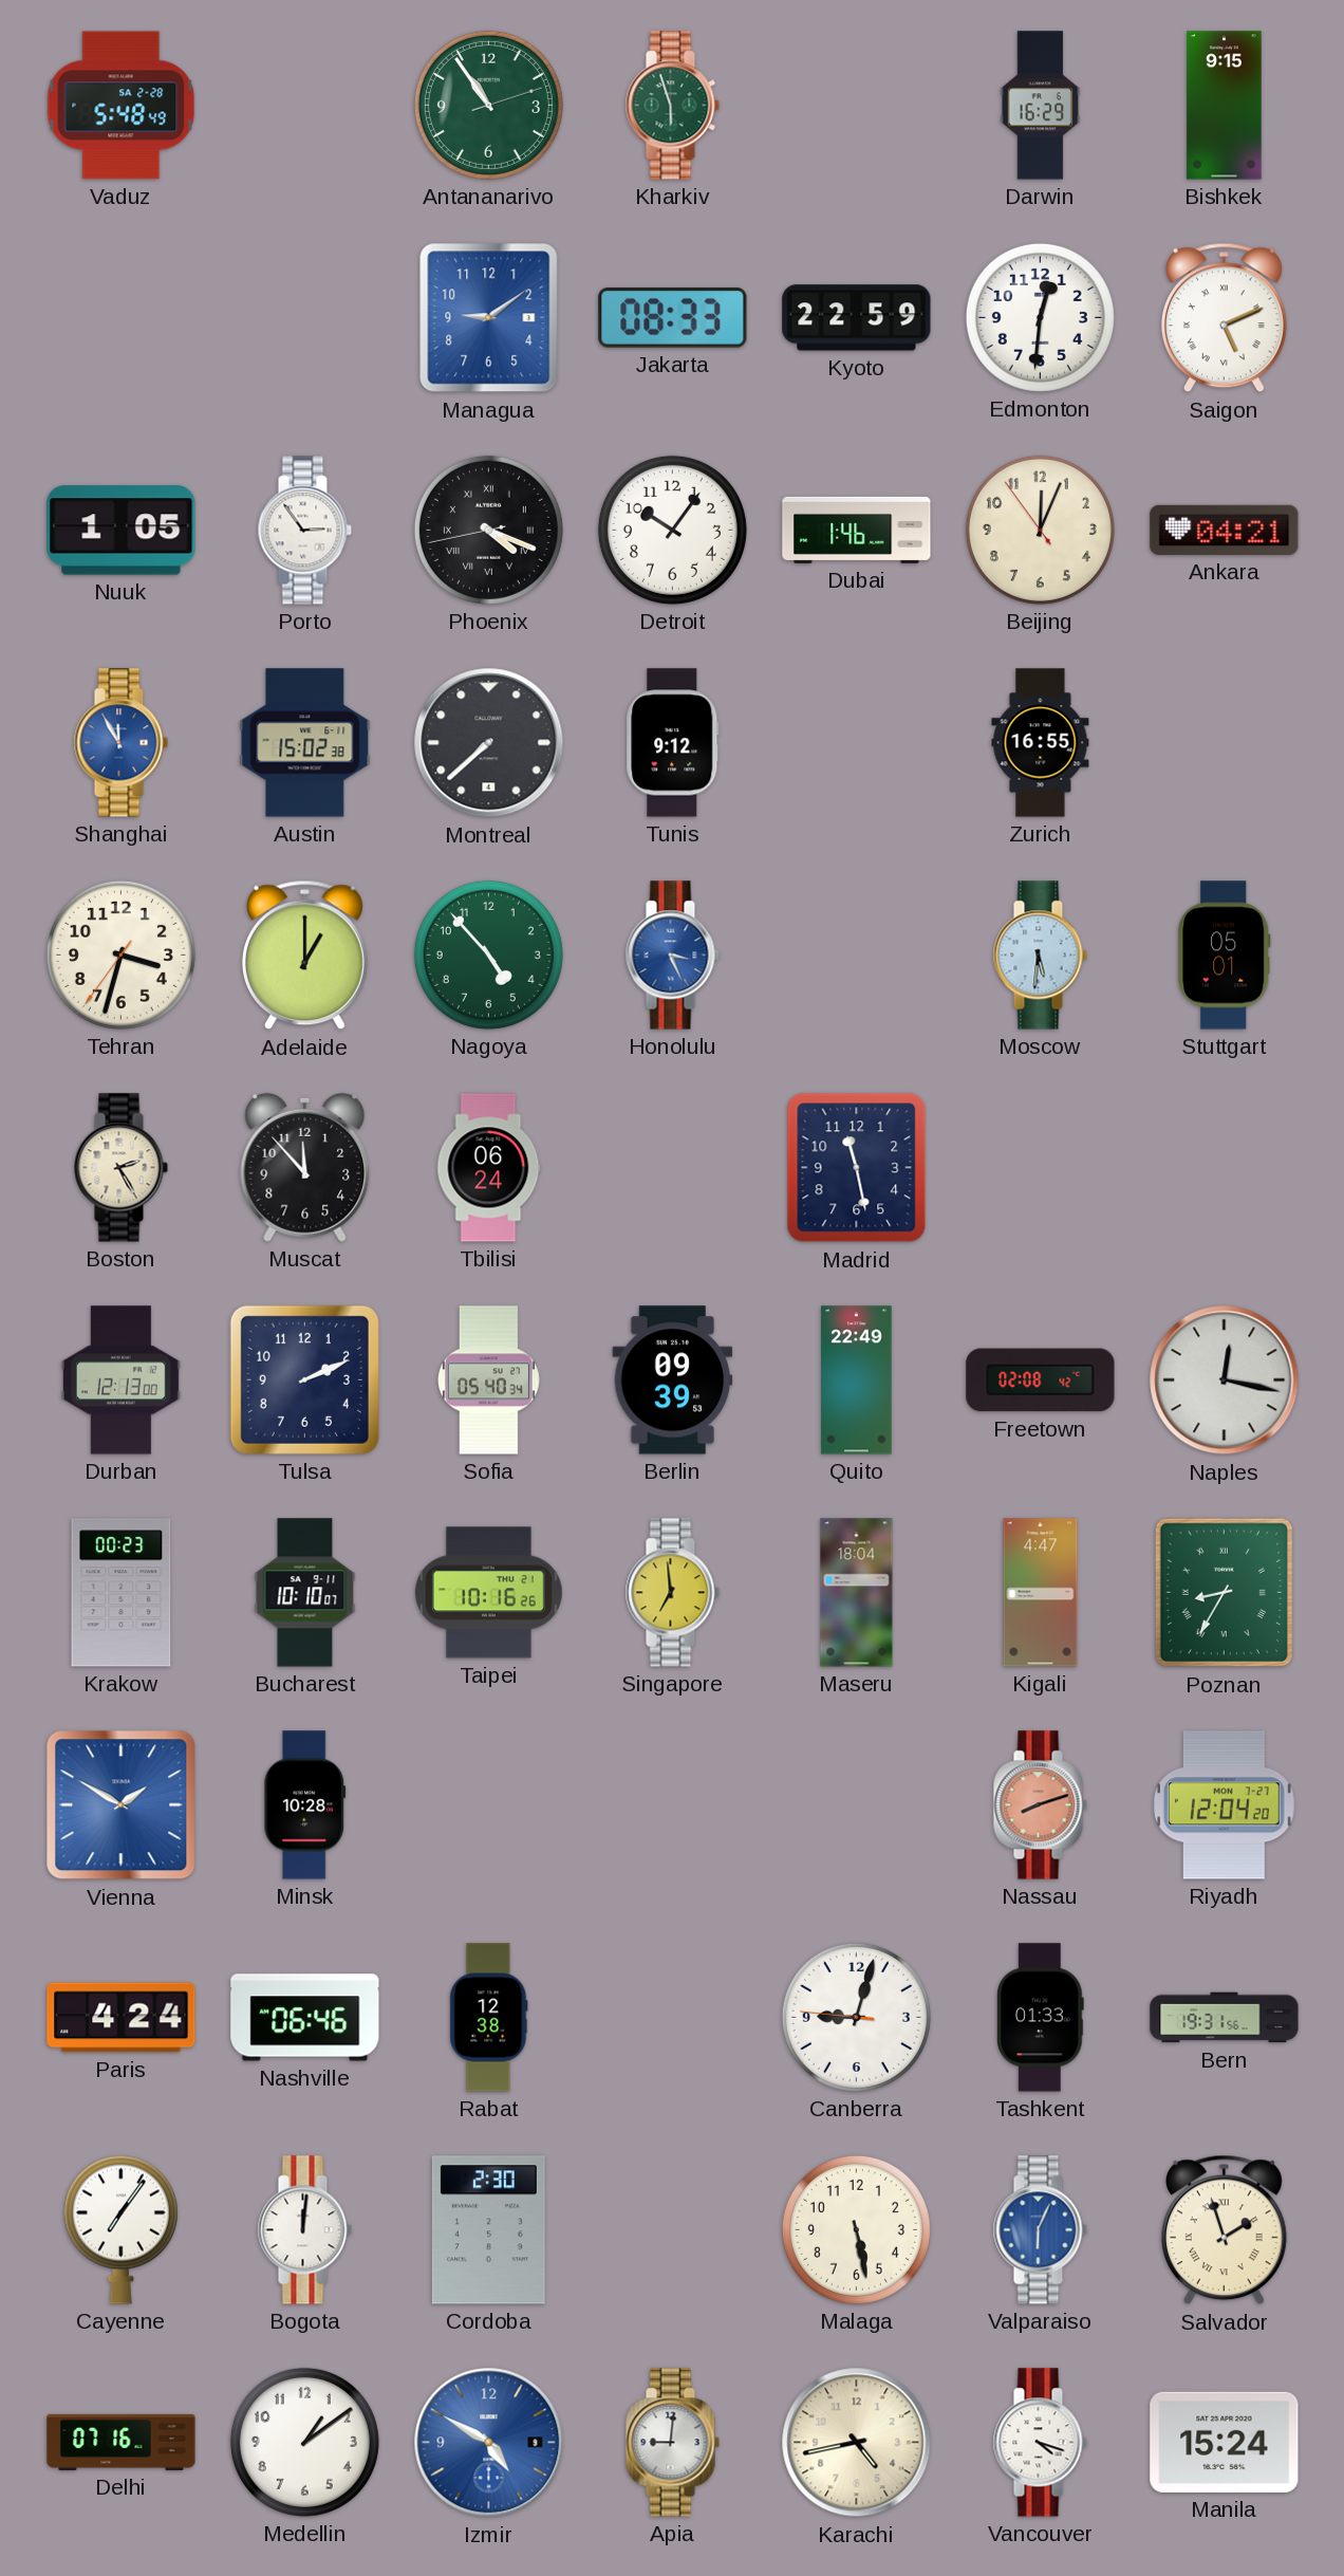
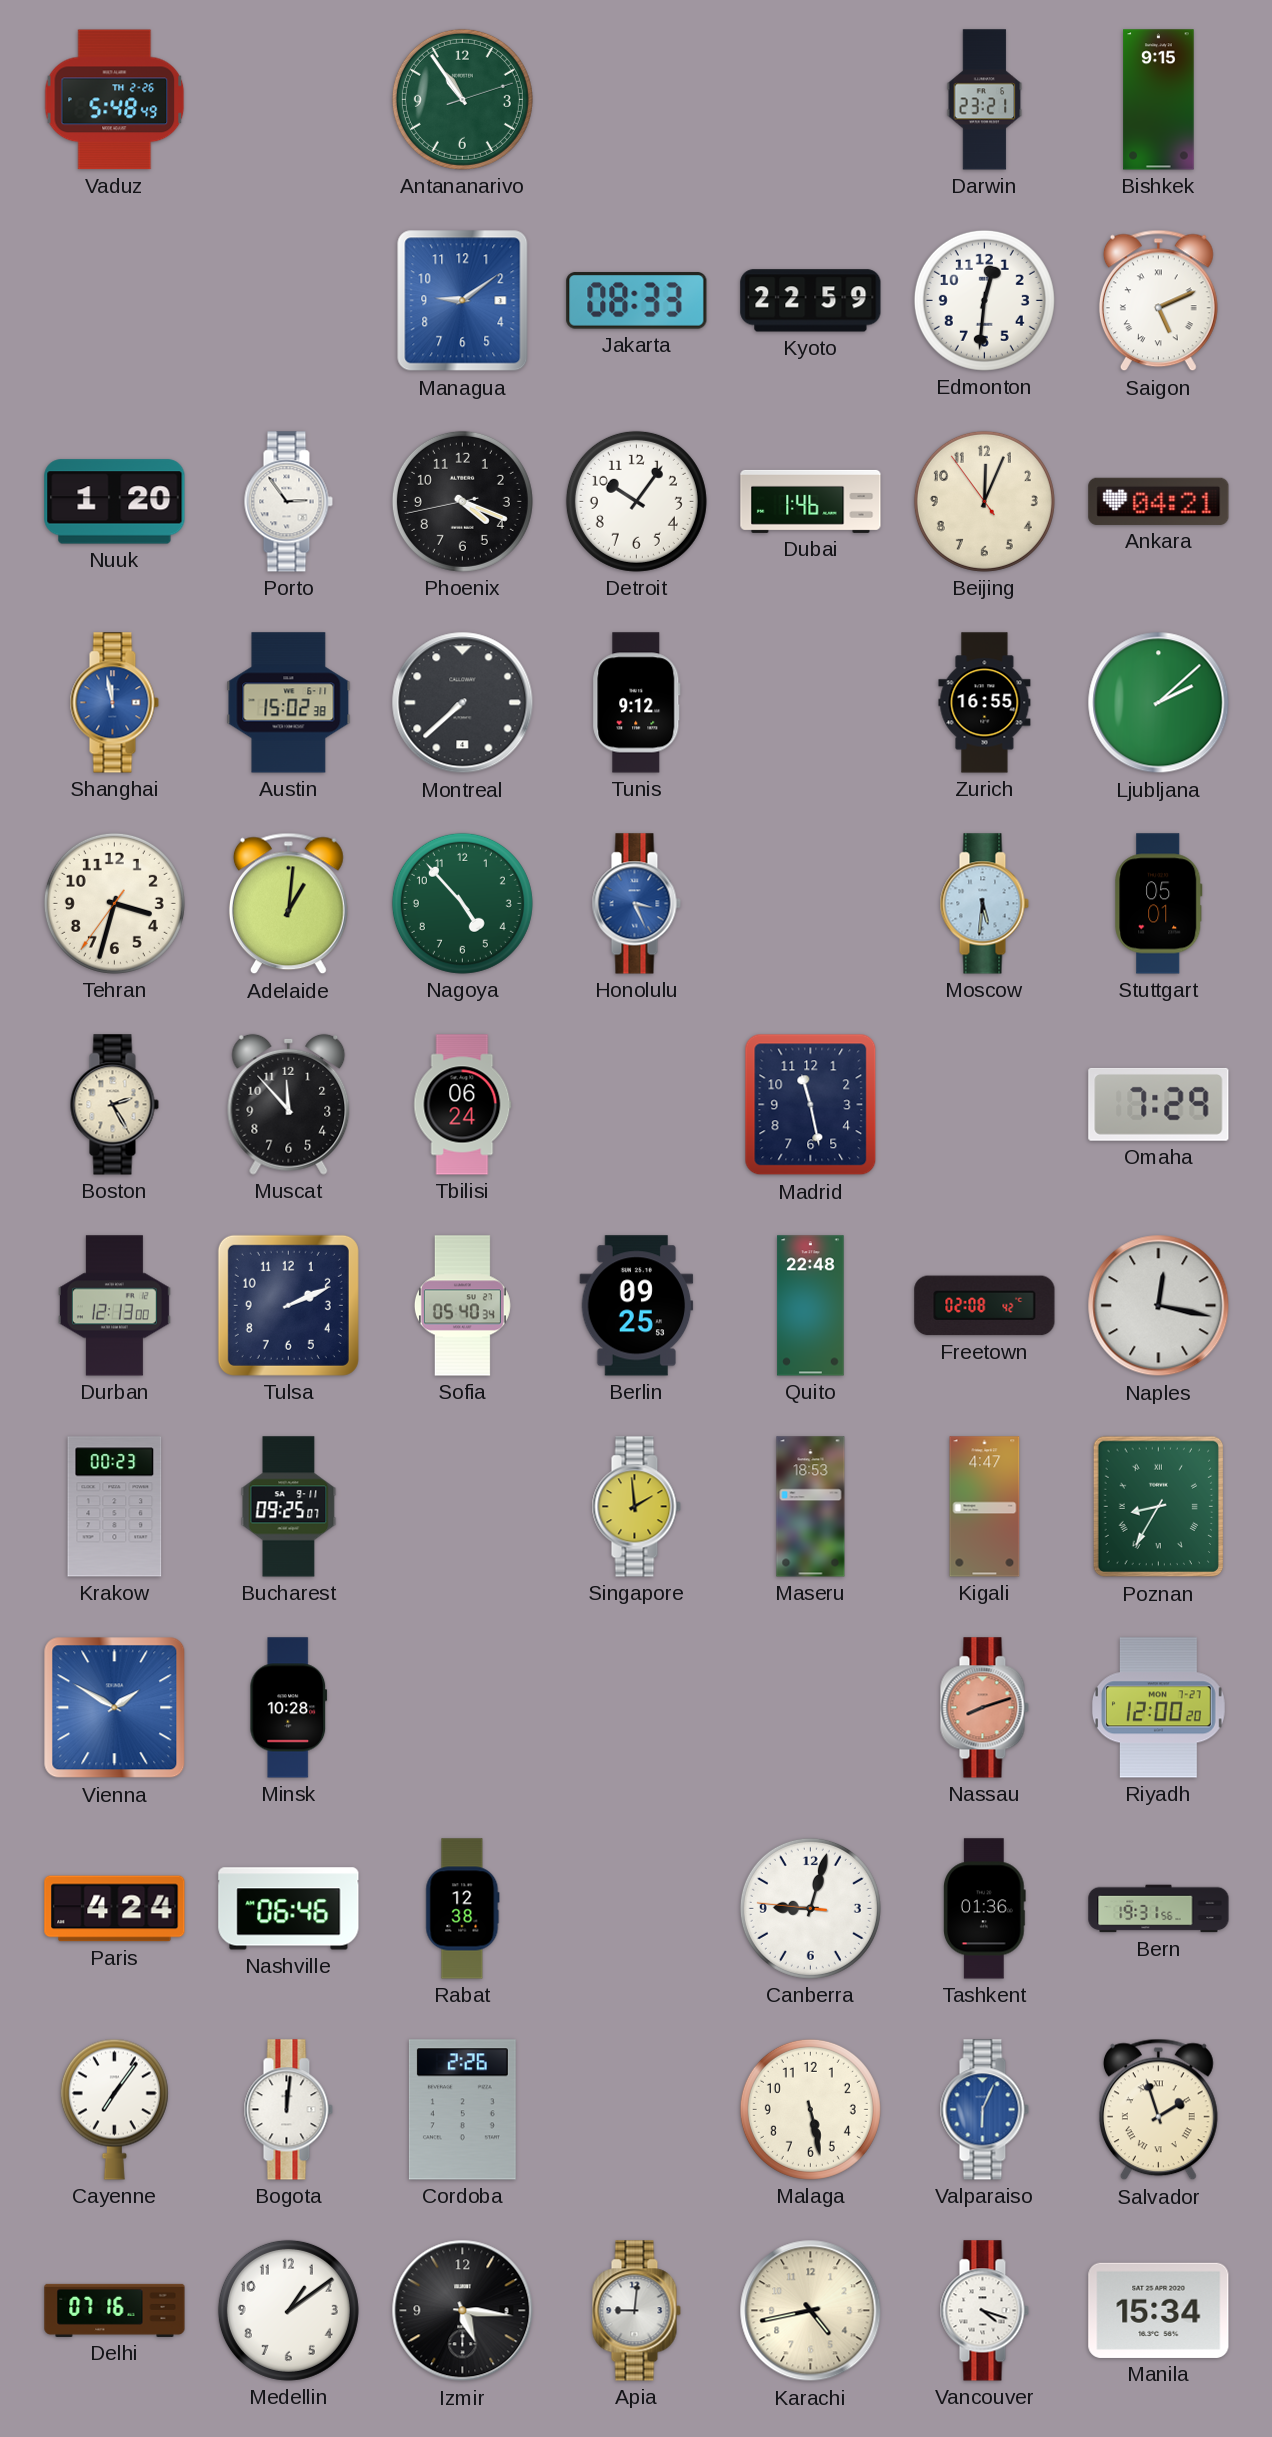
Vaduz date: SA 2-28 -> TH 2-26
Kharkiv: 5:57 -> none
Darwin: 16:29 -> 23:21
Nuuk: 1:05 -> 1:20
Phoenix numerals: Roman -> Arabic
Shanghai: 11:55 -> 11:58
Ljubljana: none -> 2:08
Adelaide: 1:00 -> 1:01
Omaha: none -> 7:29
Berlin: 09:39 -> 09:25
Quito: 22:49 -> 22:48
Bucharest: 10:10 -> 09:25
Taipei: 10:16 -> none
Singapore: 6:59 -> 1:59
Maseru: 18:04 -> 18:53
Riyadh: 12:04 -> 12:00
Tashkent: 01:33 -> 01:36
Cordoba: 2:30 -> 2:26
Izmir: 4:50 -> 5:16
Izmir dial: blue -> black
Manila: 15:24 -> 15:34
